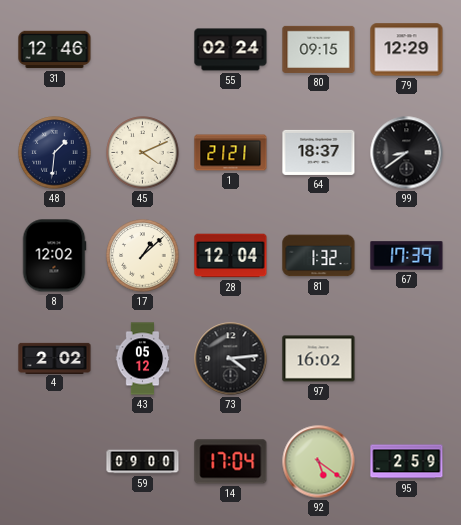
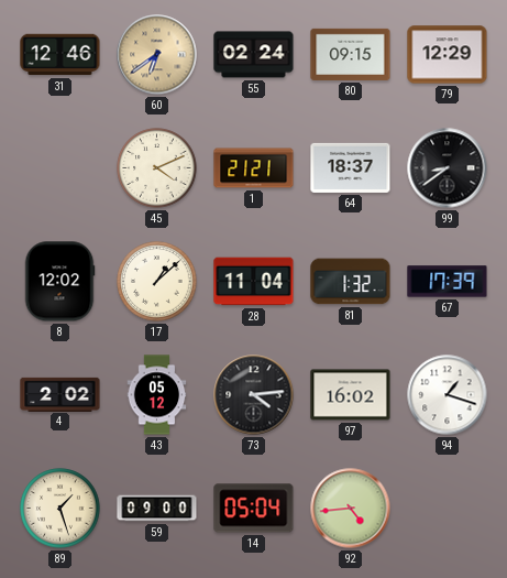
60: none -> 6:39
48: 1:31 -> none
28: 12:04 -> 11:04
94: none -> 1:18
89: none -> 1:27
14: 17:04 -> 05:04
92: 5:21 -> 4:44
95: 2:59 -> none
